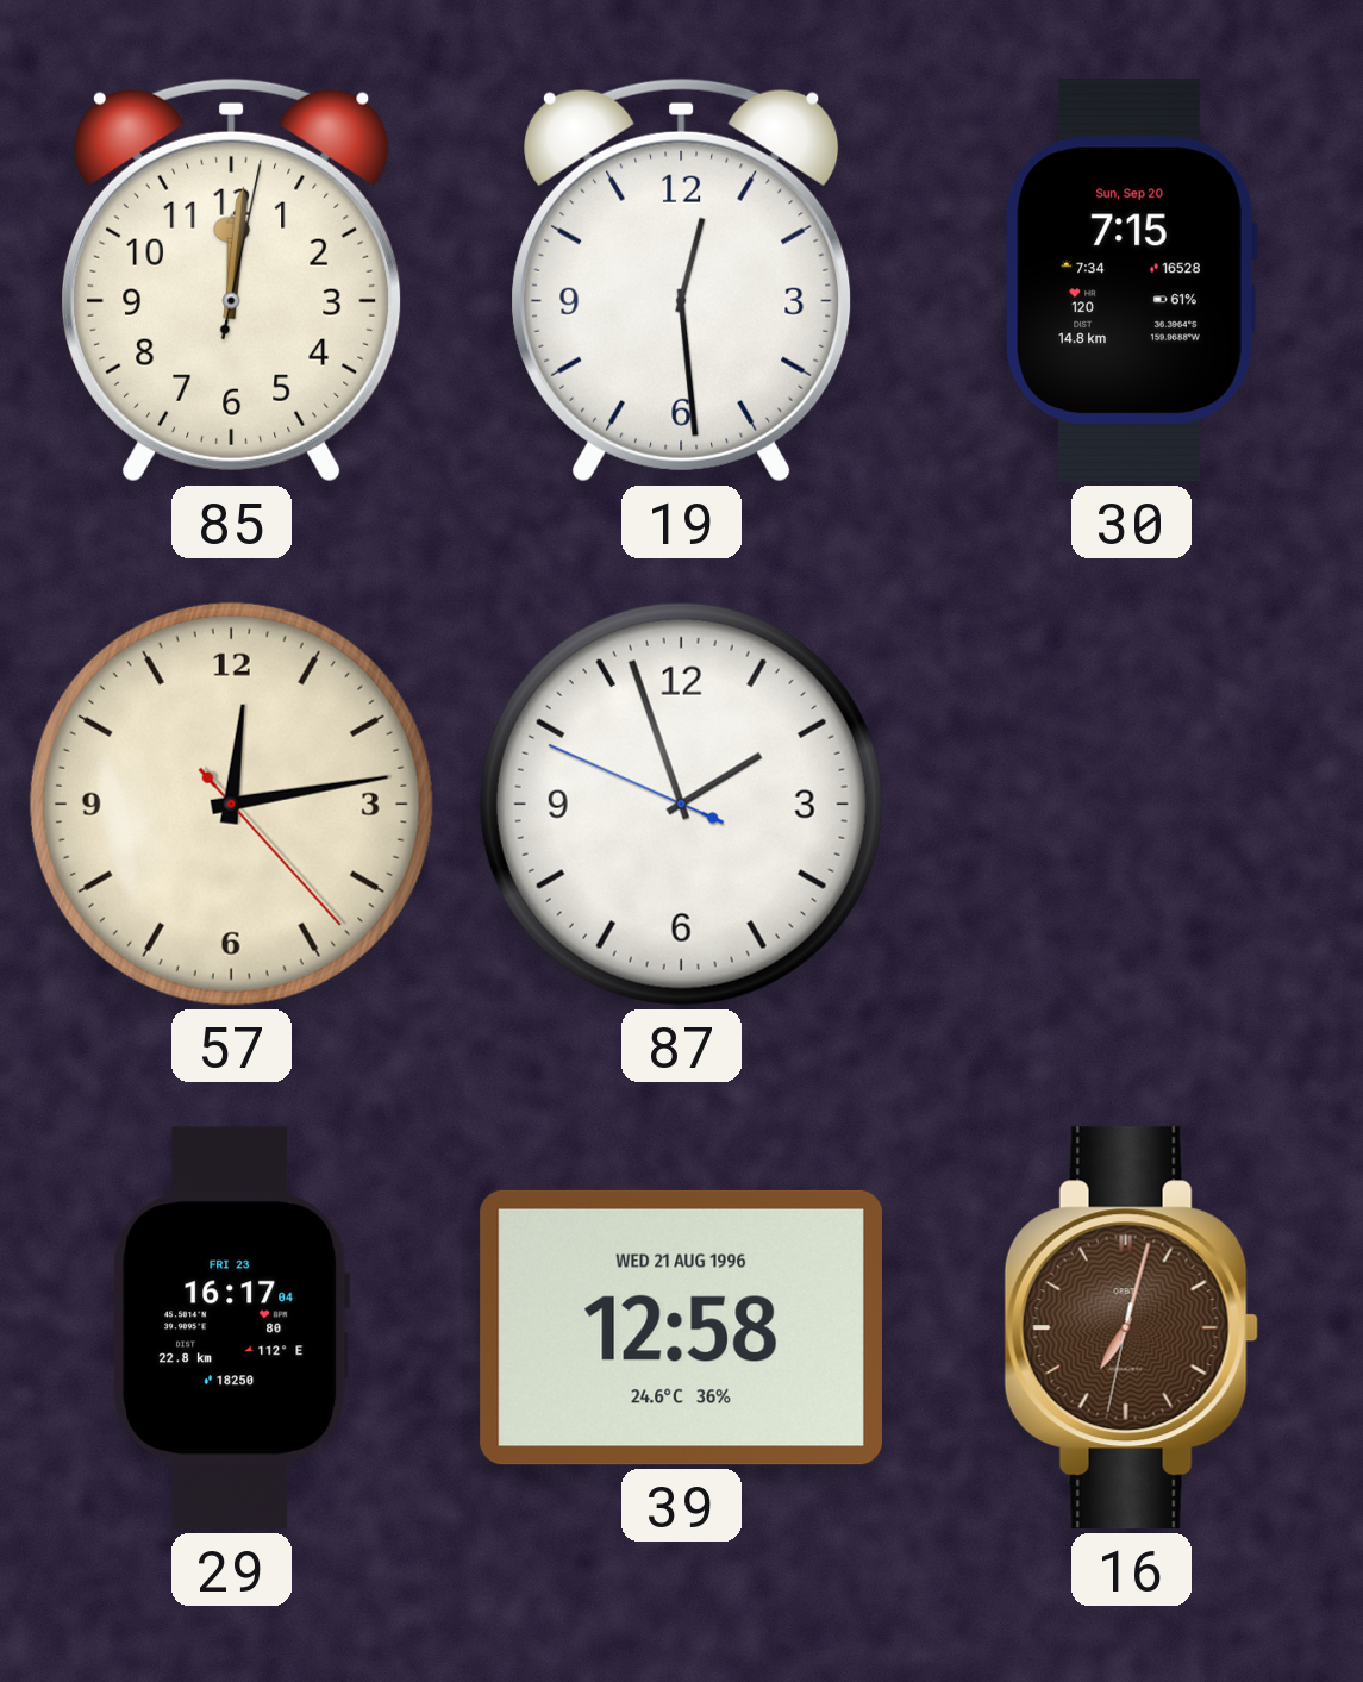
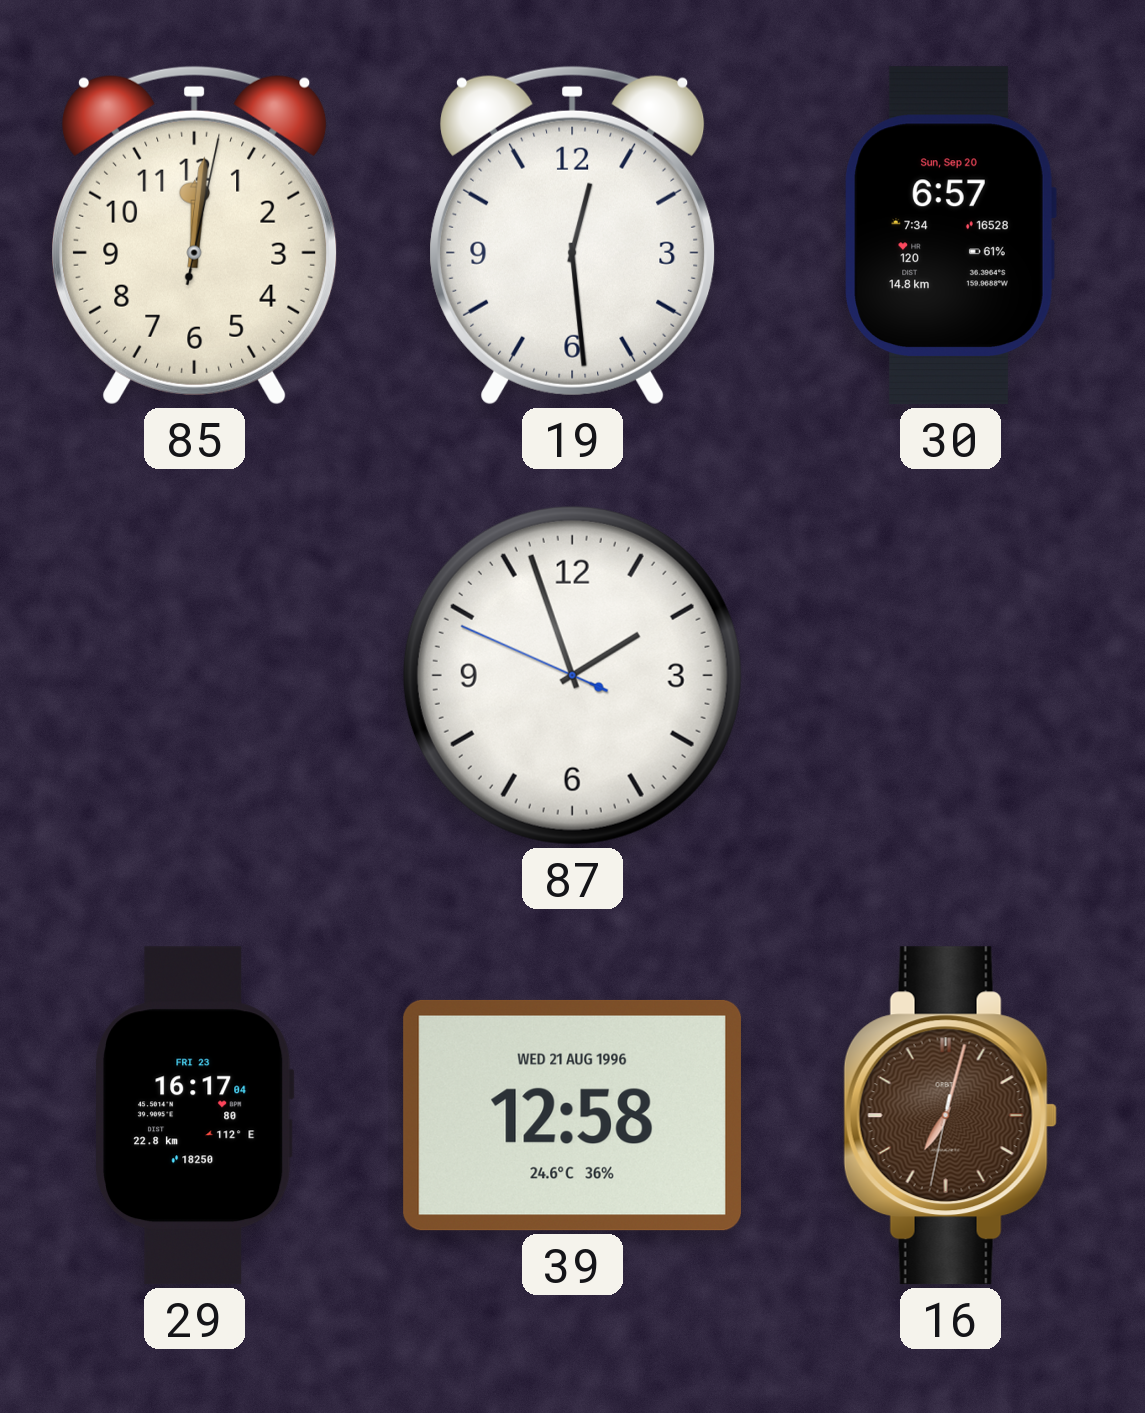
30: 7:15 -> 6:57
57: 12:13 -> none
